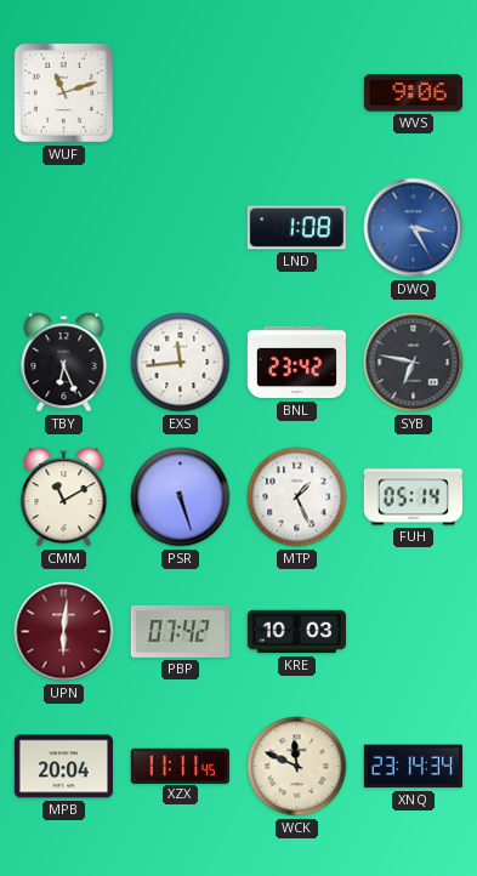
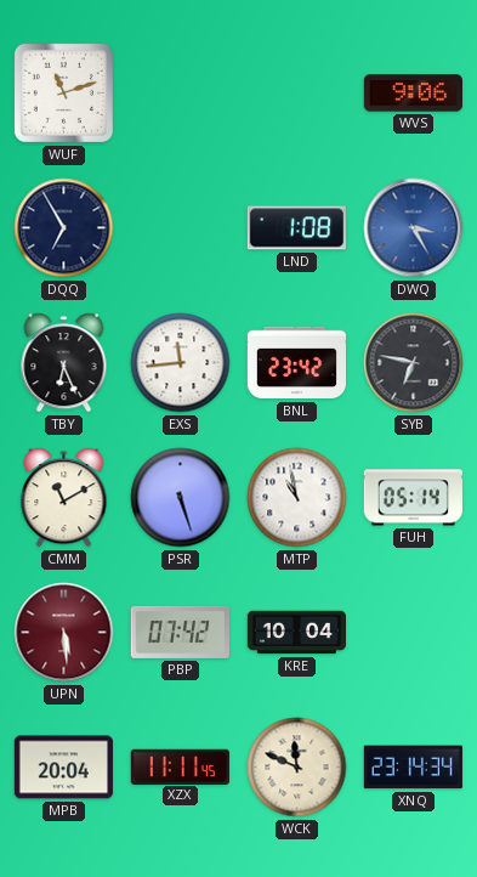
DQQ: none -> 6:55
MTP: 1:26 -> 10:58
UPN: 6:01 -> 5:29
KRE: 10:03 -> 10:04
